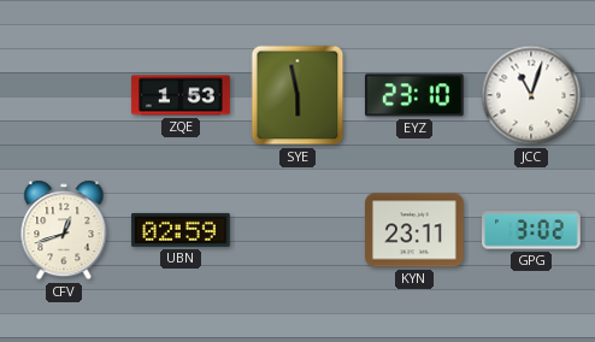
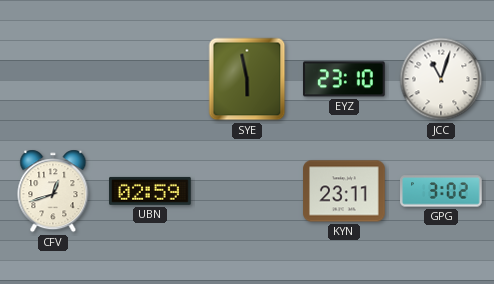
ZQE: 1:53 -> none
